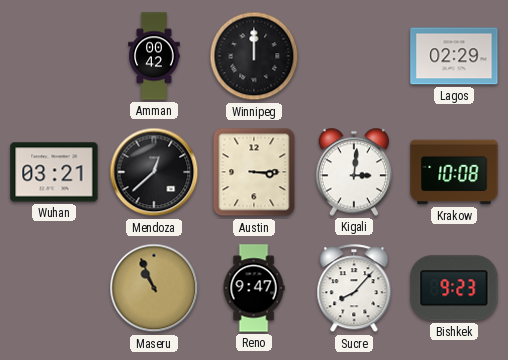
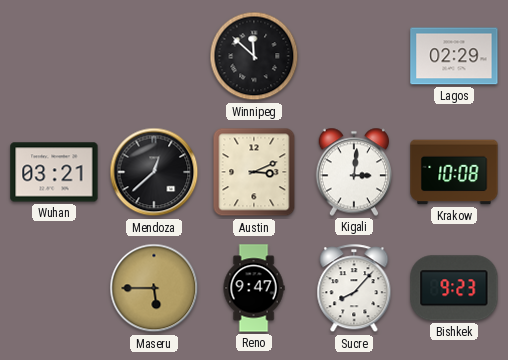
Amman: 00:42 -> none
Winnipeg: 12:00 -> 11:52
Austin: 3:15 -> 3:11
Maseru: 10:56 -> 5:45
